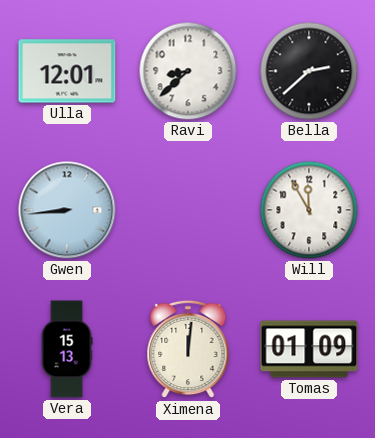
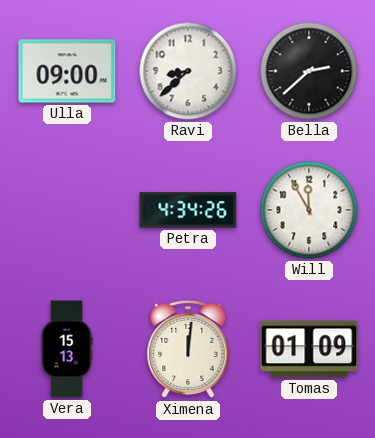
Ulla: 12:01 -> 09:00
Gwen: 8:44 -> none
Petra: none -> 4:34
